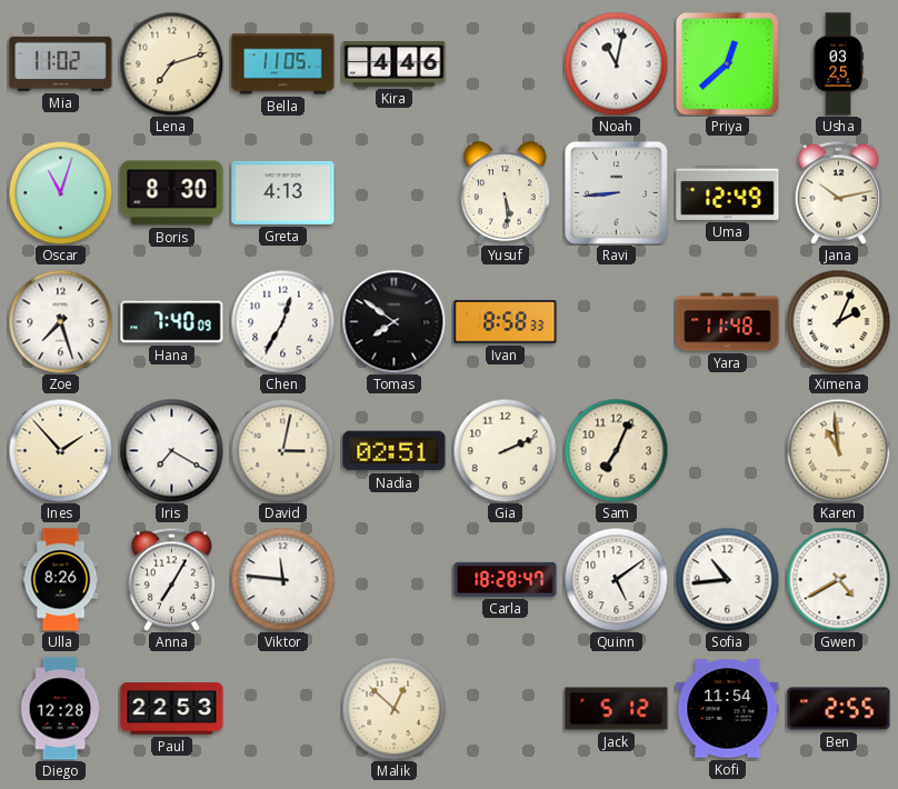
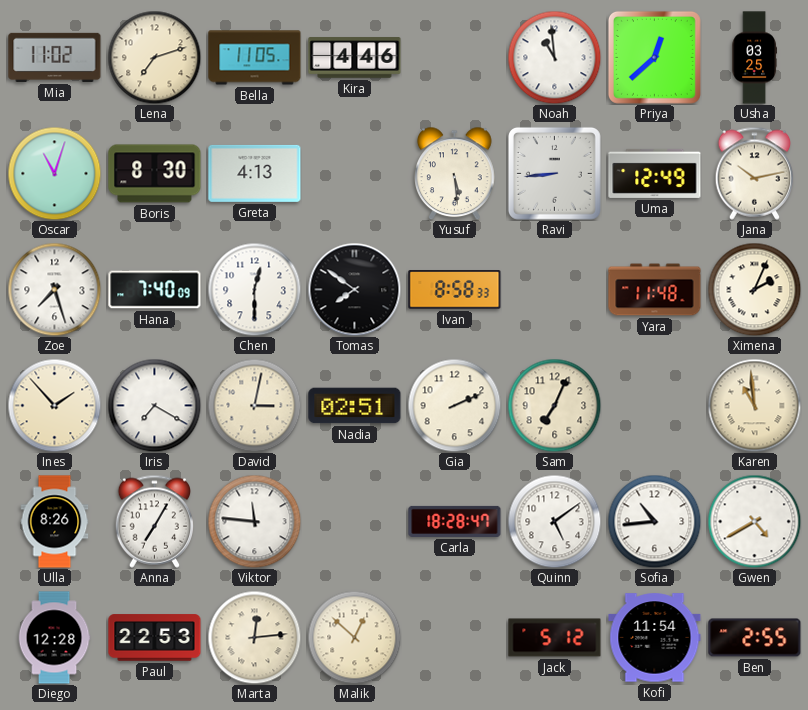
Noah: 11:02 -> 10:59
Chen: 12:35 -> 12:30
Marta: none -> 12:14
